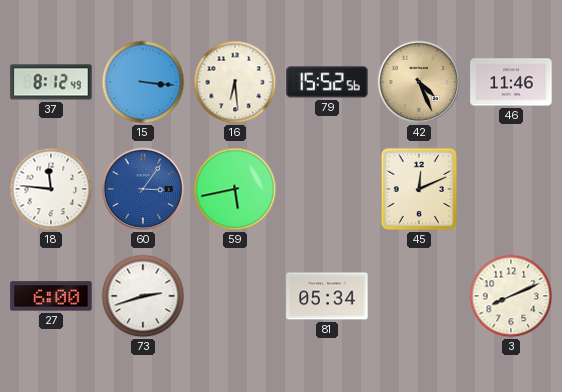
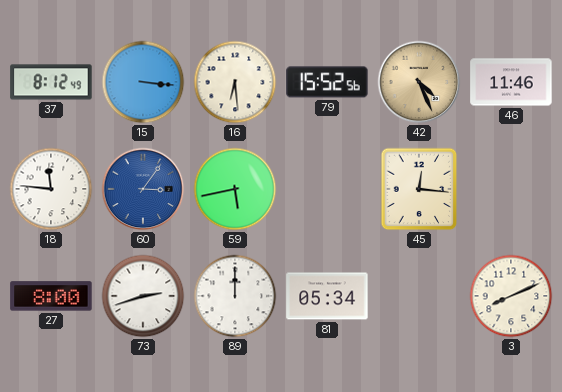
45: 12:11 -> 12:16
27: 6:00 -> 8:00
89: none -> 12:00
